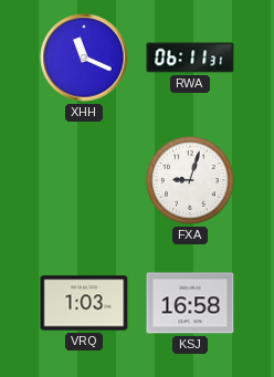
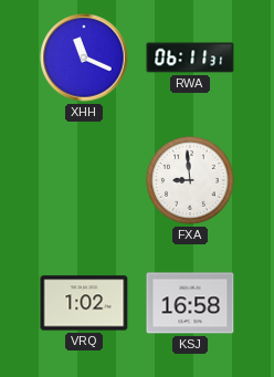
FXA: 9:03 -> 8:59
VRQ: 1:03 -> 1:02
